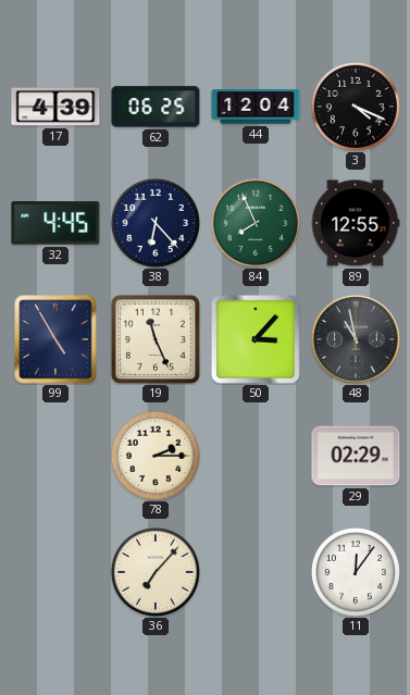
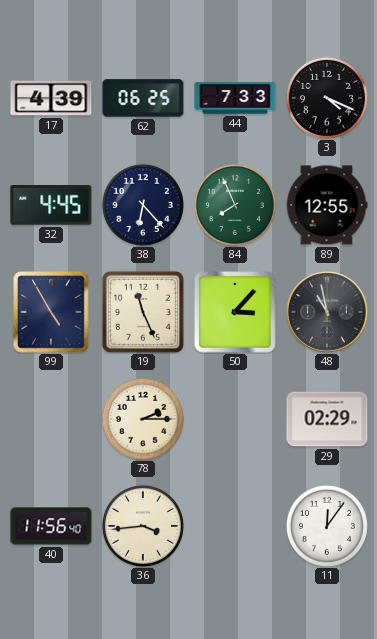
44: 12:04 -> 7:33
40: none -> 11:56
36: 7:07 -> 3:44
